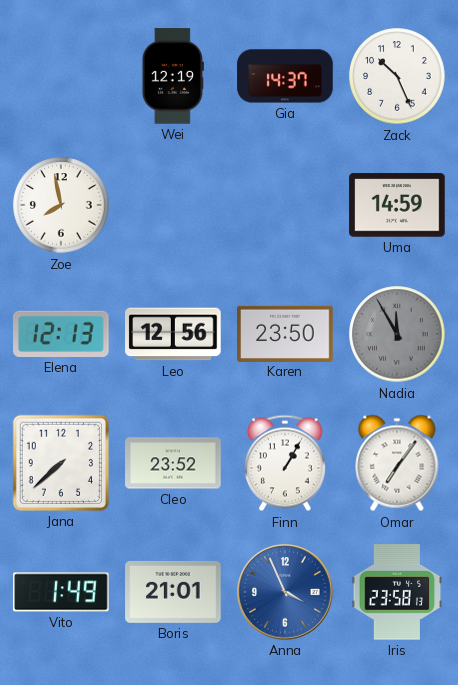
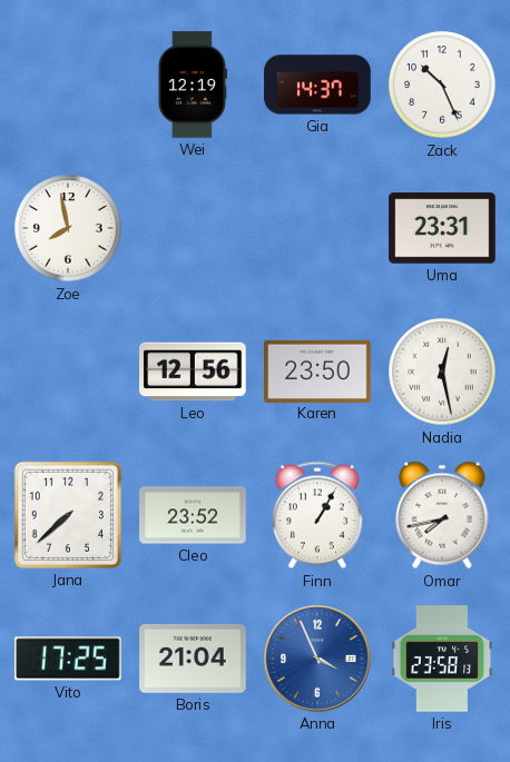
Uma: 14:59 -> 23:31
Elena: 12:13 -> none
Nadia: 11:55 -> 12:28
Nadia dial: grey -> white
Omar: 7:06 -> 7:43
Vito: 1:49 -> 17:25
Boris: 21:01 -> 21:04
